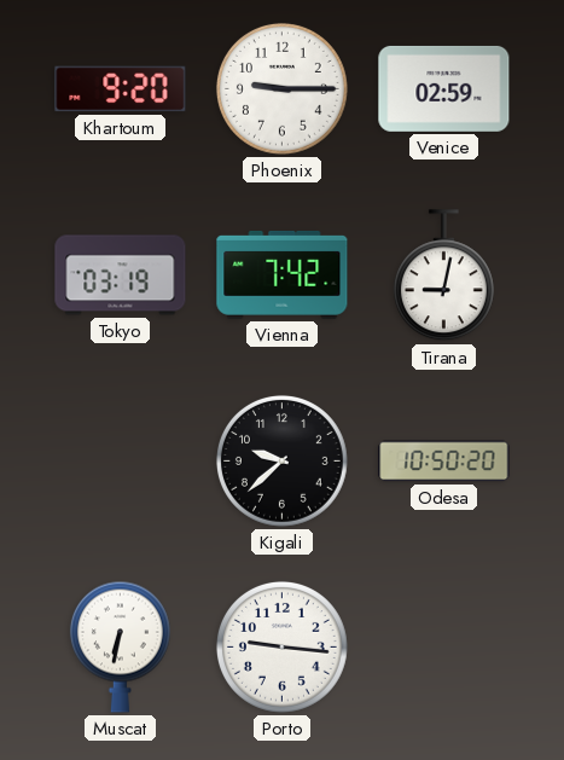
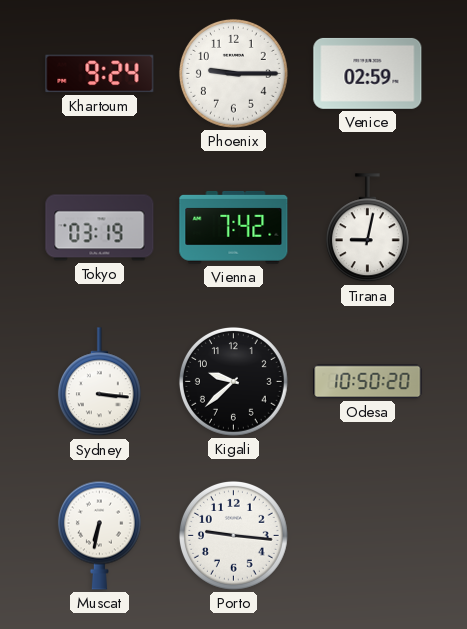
Khartoum: 9:20 -> 9:24
Sydney: none -> 3:16
